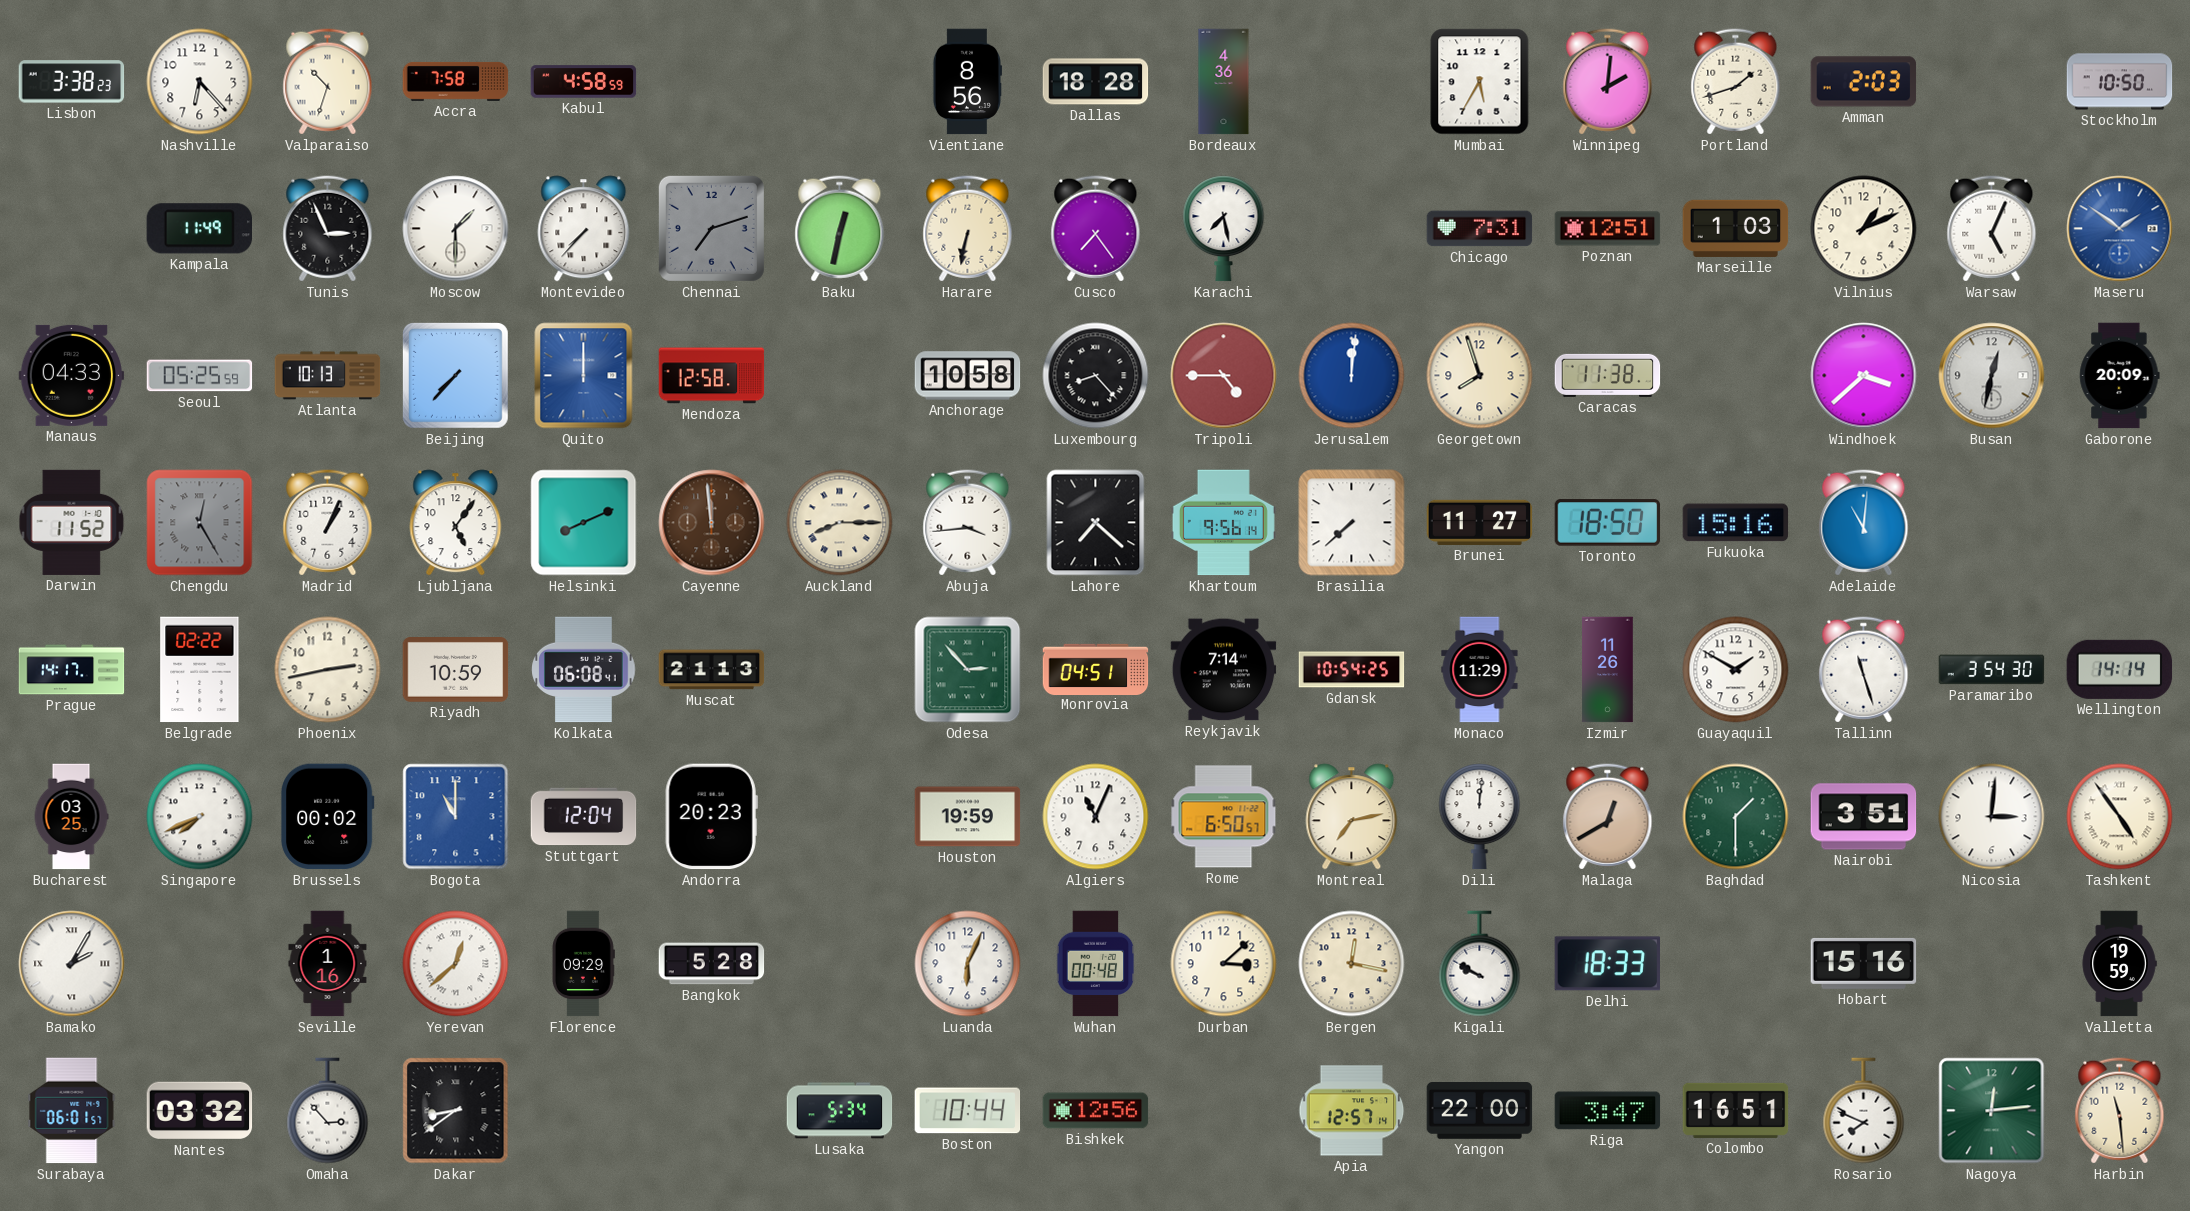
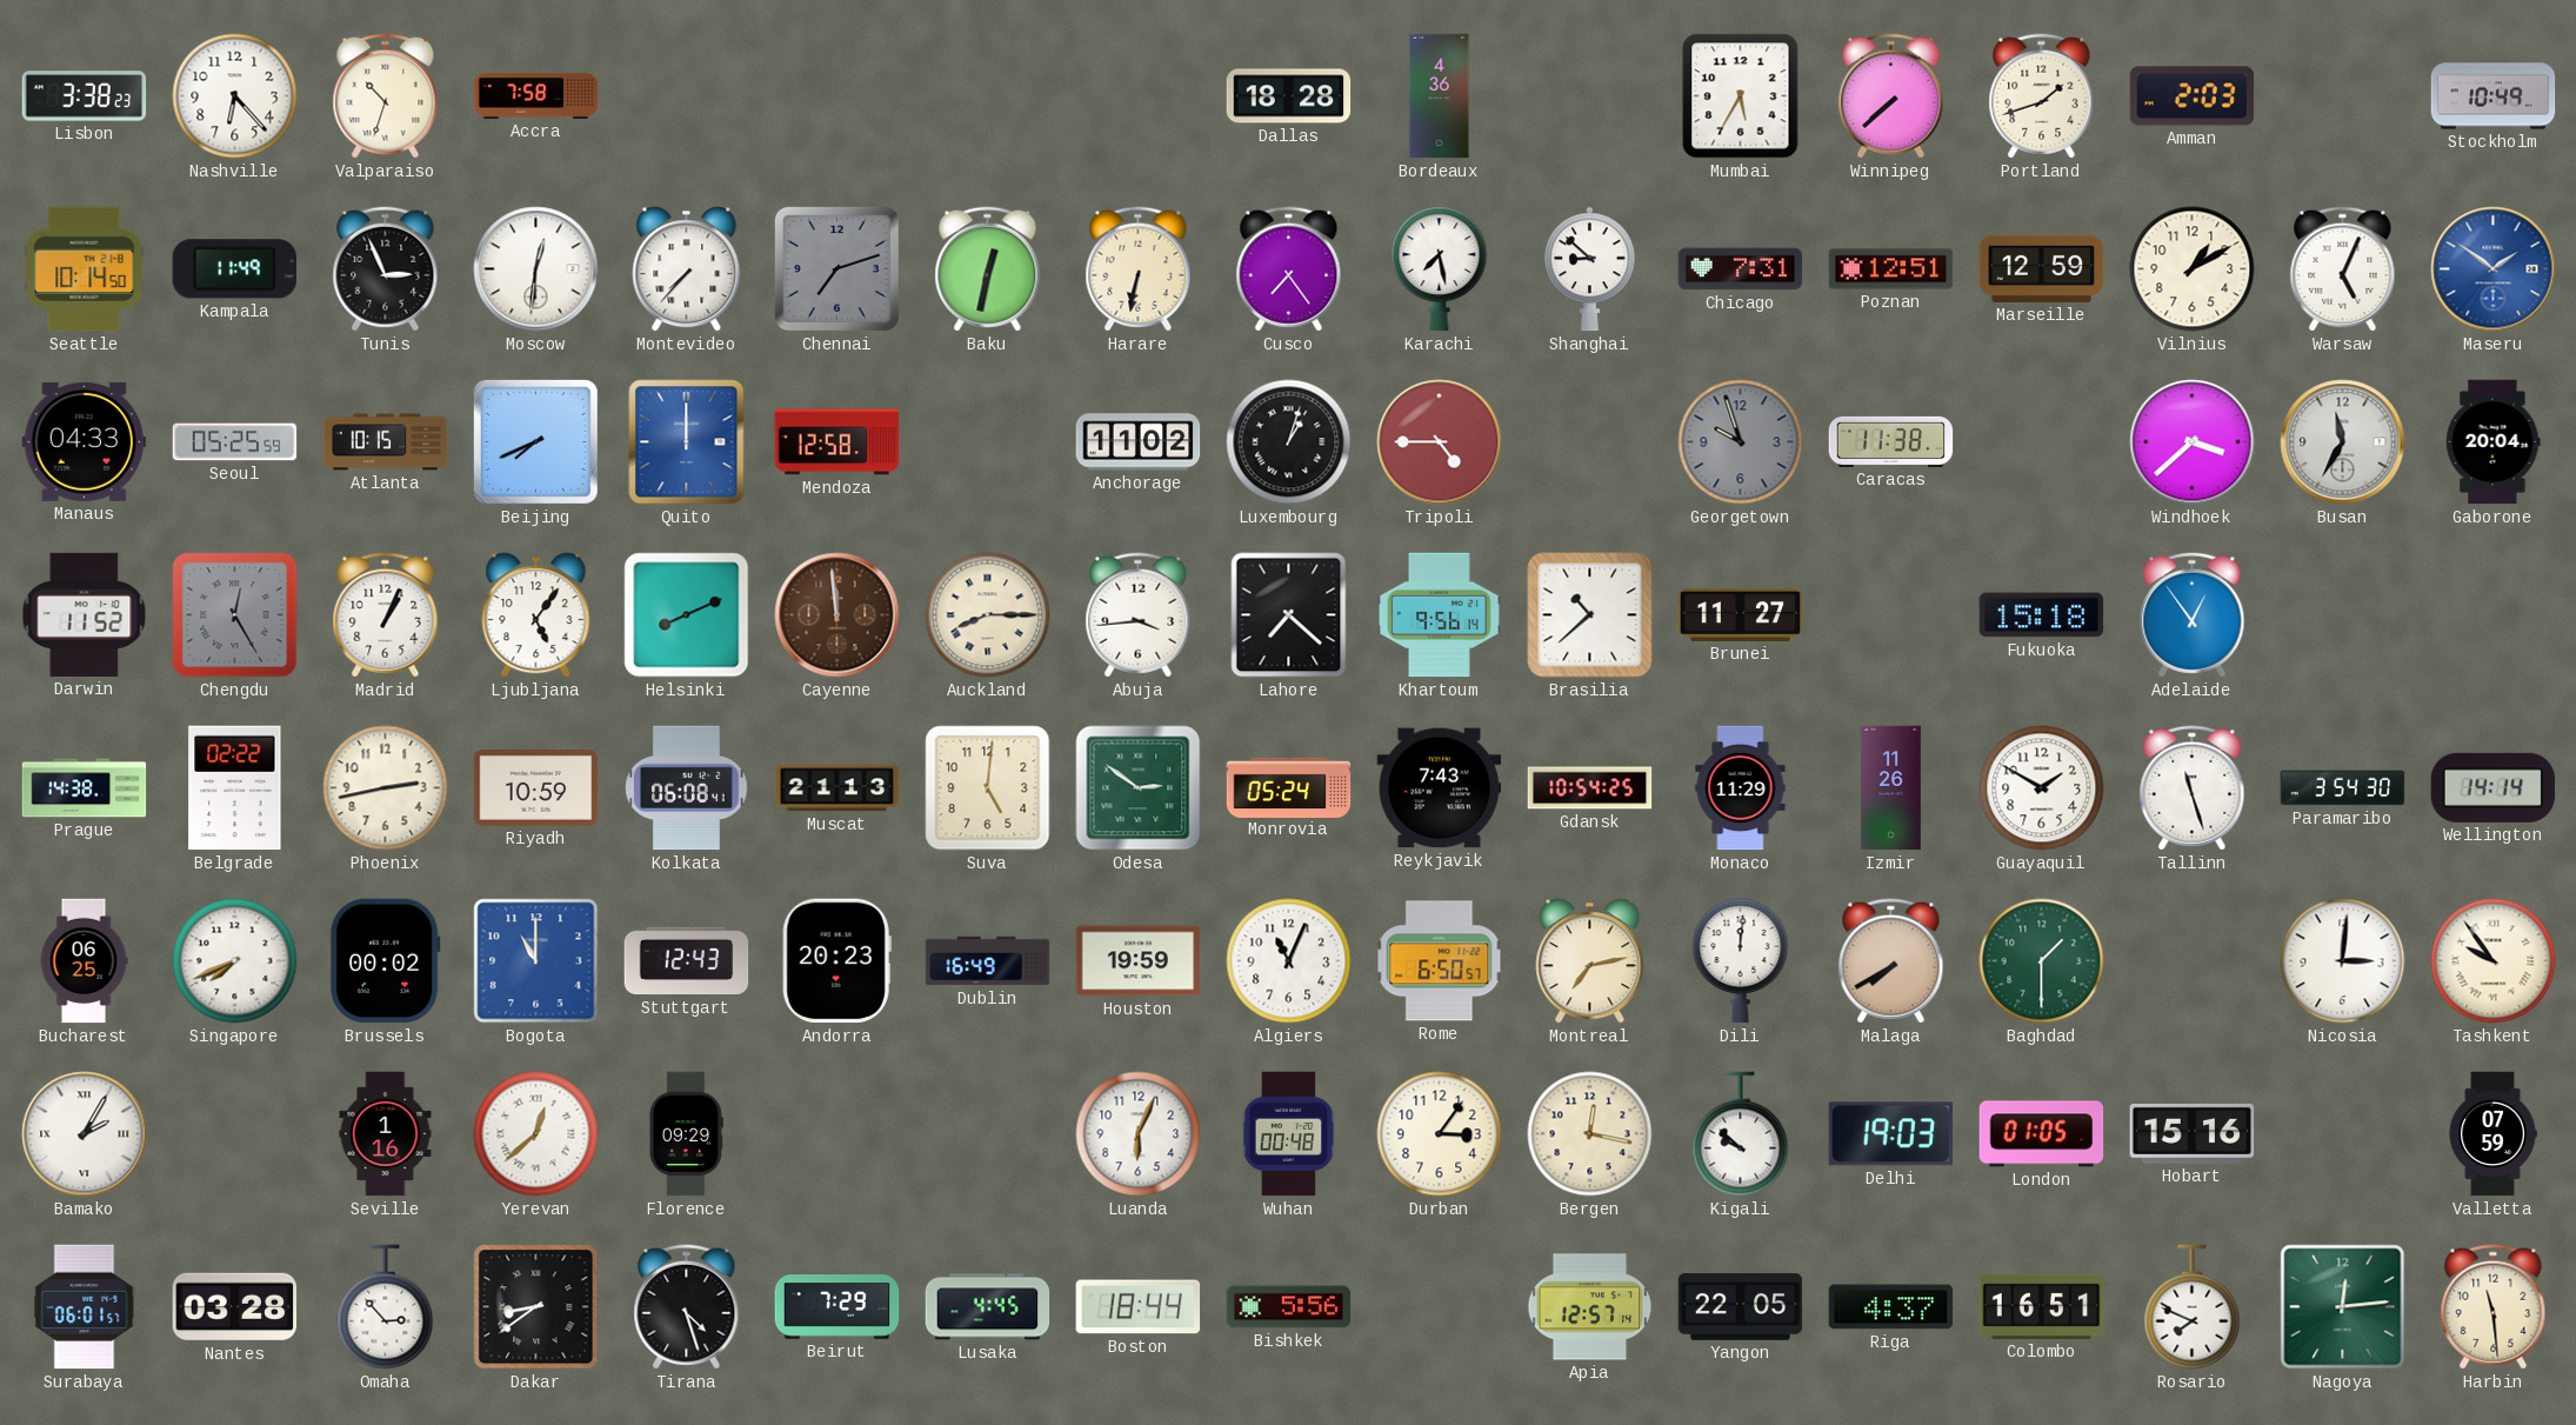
Kabul: 4:58 -> none
Vientiane: 8:56 -> none
Winnipeg: 2:01 -> 7:38
Stockholm: 10:50 -> 10:49
Seattle: none -> 10:14
Moscow: 1:30 -> 12:31
Shanghai: none -> 8:52
Marseille: 1:03 -> 12:59
Vilnius: 1:11 -> 1:10
Atlanta: 10:13 -> 10:15
Beijing: 7:37 -> 7:41
Anchorage: 10:58 -> 11:02
Luxembourg: 8:23 -> 1:03
Jerusalem: 12:01 -> none
Georgetown: 7:57 -> 9:57
Georgetown dial: cream -> grey
Busan: 12:32 -> 11:35
Gaborone: 20:09 -> 20:04
Brasilia: 7:38 -> 10:38
Toronto: 18:50 -> none
Fukuoka: 15:16 -> 15:18
Adelaide: 11:01 -> 12:54
Prague: 14:17 -> 14:38
Suva: none -> 5:01
Odesa: 2:53 -> 2:51
Monrovia: 04:51 -> 05:24
Reykjavik: 7:14 -> 7:43
Bucharest: 03:25 -> 06:25
Stuttgart: 12:04 -> 12:43
Dublin: none -> 16:49
Malaga: 12:40 -> 7:40
Nairobi: 3:51 -> none
Tashkent: 4:54 -> 9:54
Bangkok: 5:28 -> none
Durban: 3:08 -> 3:06
Kigali: 9:50 -> 9:52
Delhi: 18:33 -> 19:03
London: none -> 01:05
Valletta: 19:59 -> 07:59
Nantes: 03:32 -> 03:28
Tirana: none -> 4:27
Beirut: none -> 7:29
Lusaka: 5:34 -> 4:45
Boston: 10:44 -> 18:44
Bishkek: 12:56 -> 5:56
Yangon: 22:00 -> 22:05
Riga: 3:47 -> 4:37
